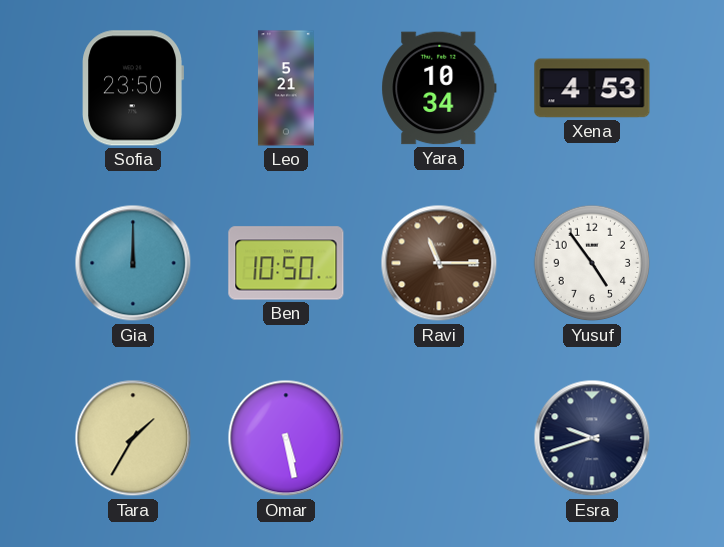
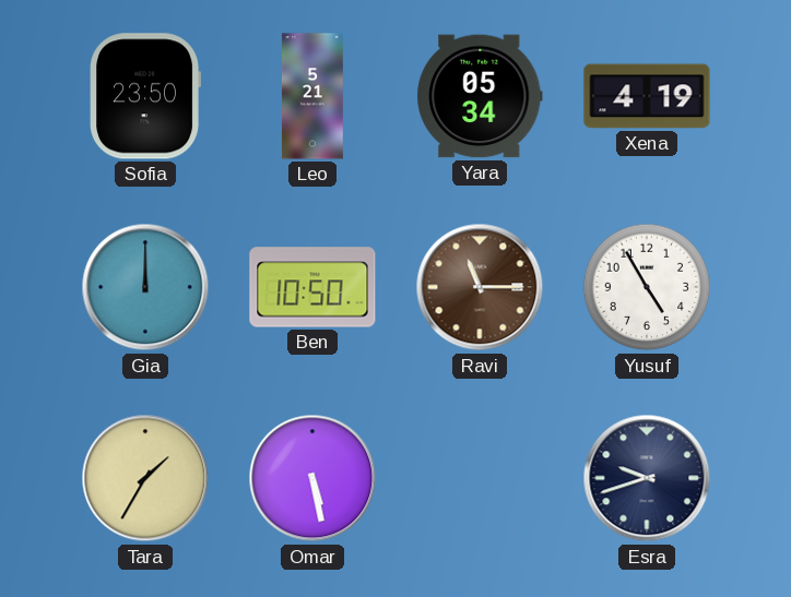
Yara: 10:34 -> 05:34
Xena: 4:53 -> 4:19
Yusuf: 4:54 -> 4:55
